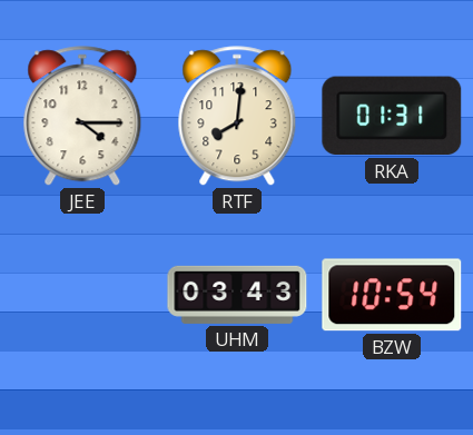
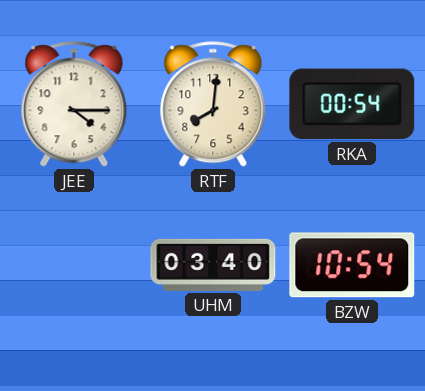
RKA: 01:31 -> 00:54
UHM: 03:43 -> 03:40
